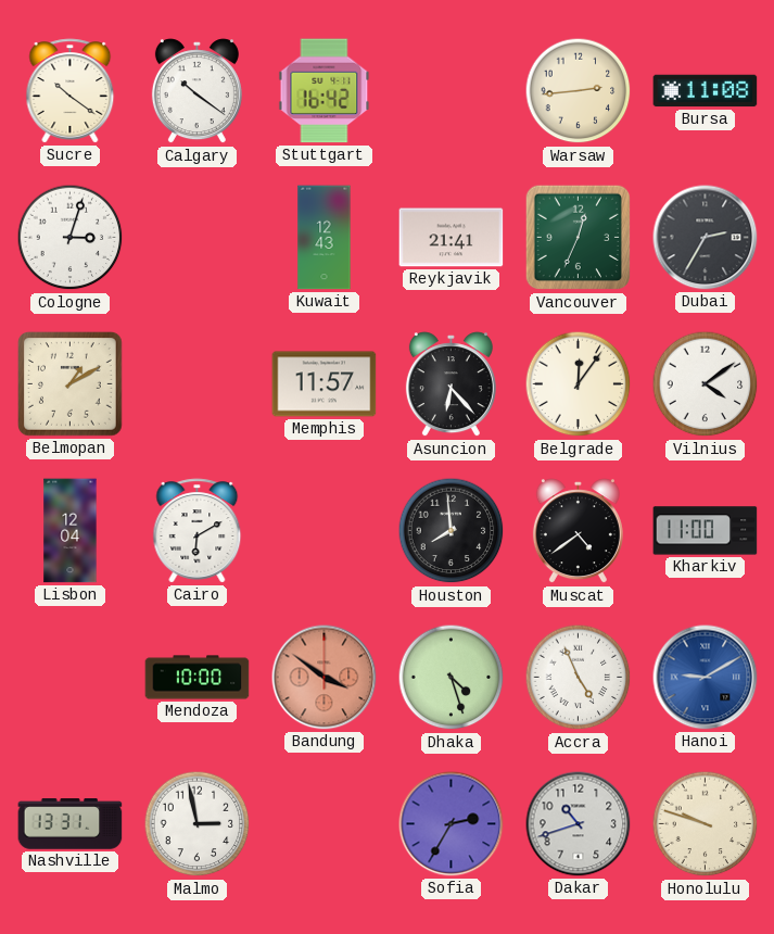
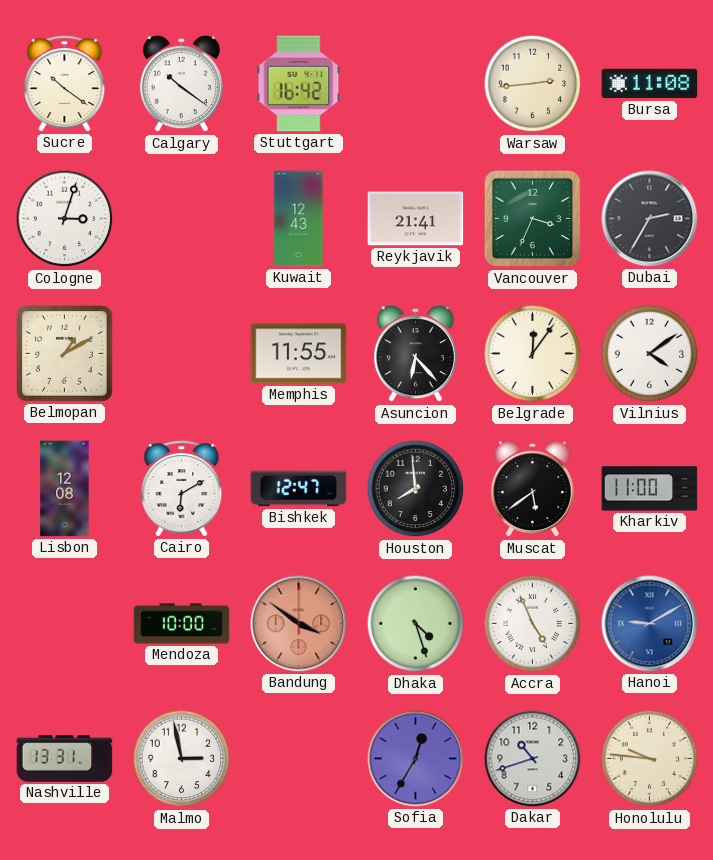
Vancouver: 12:34 -> 3:34
Memphis: 11:57 -> 11:55
Lisbon: 12:04 -> 12:08
Bishkek: none -> 12:47
Muscat: 4:39 -> 5:39
Sofia: 2:35 -> 12:35
Honolulu: 9:48 -> 9:46
